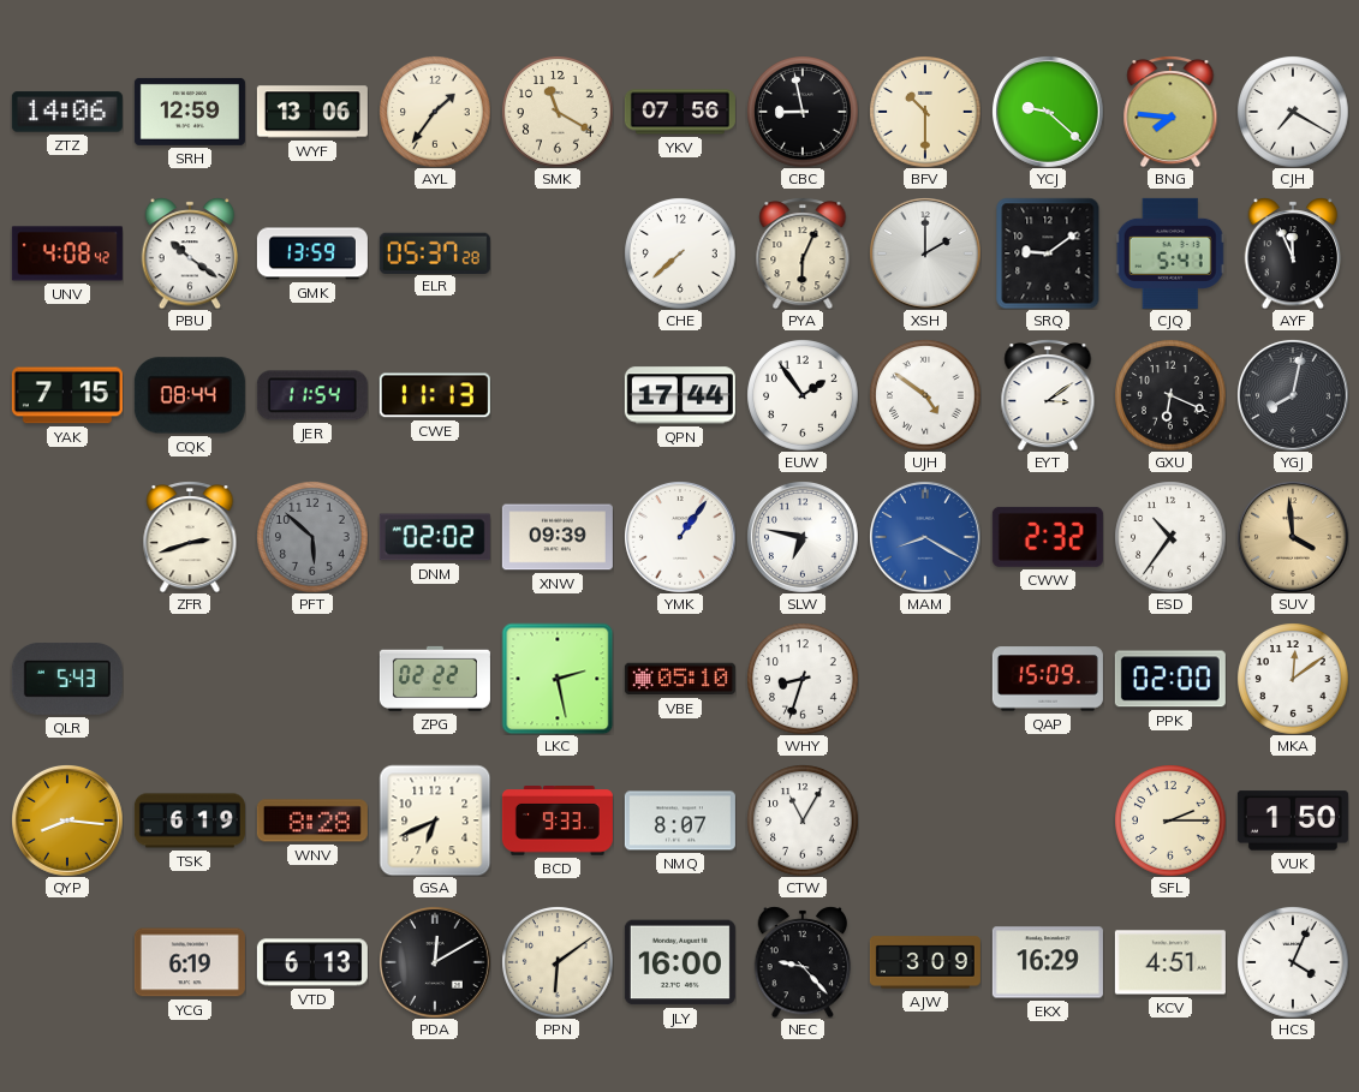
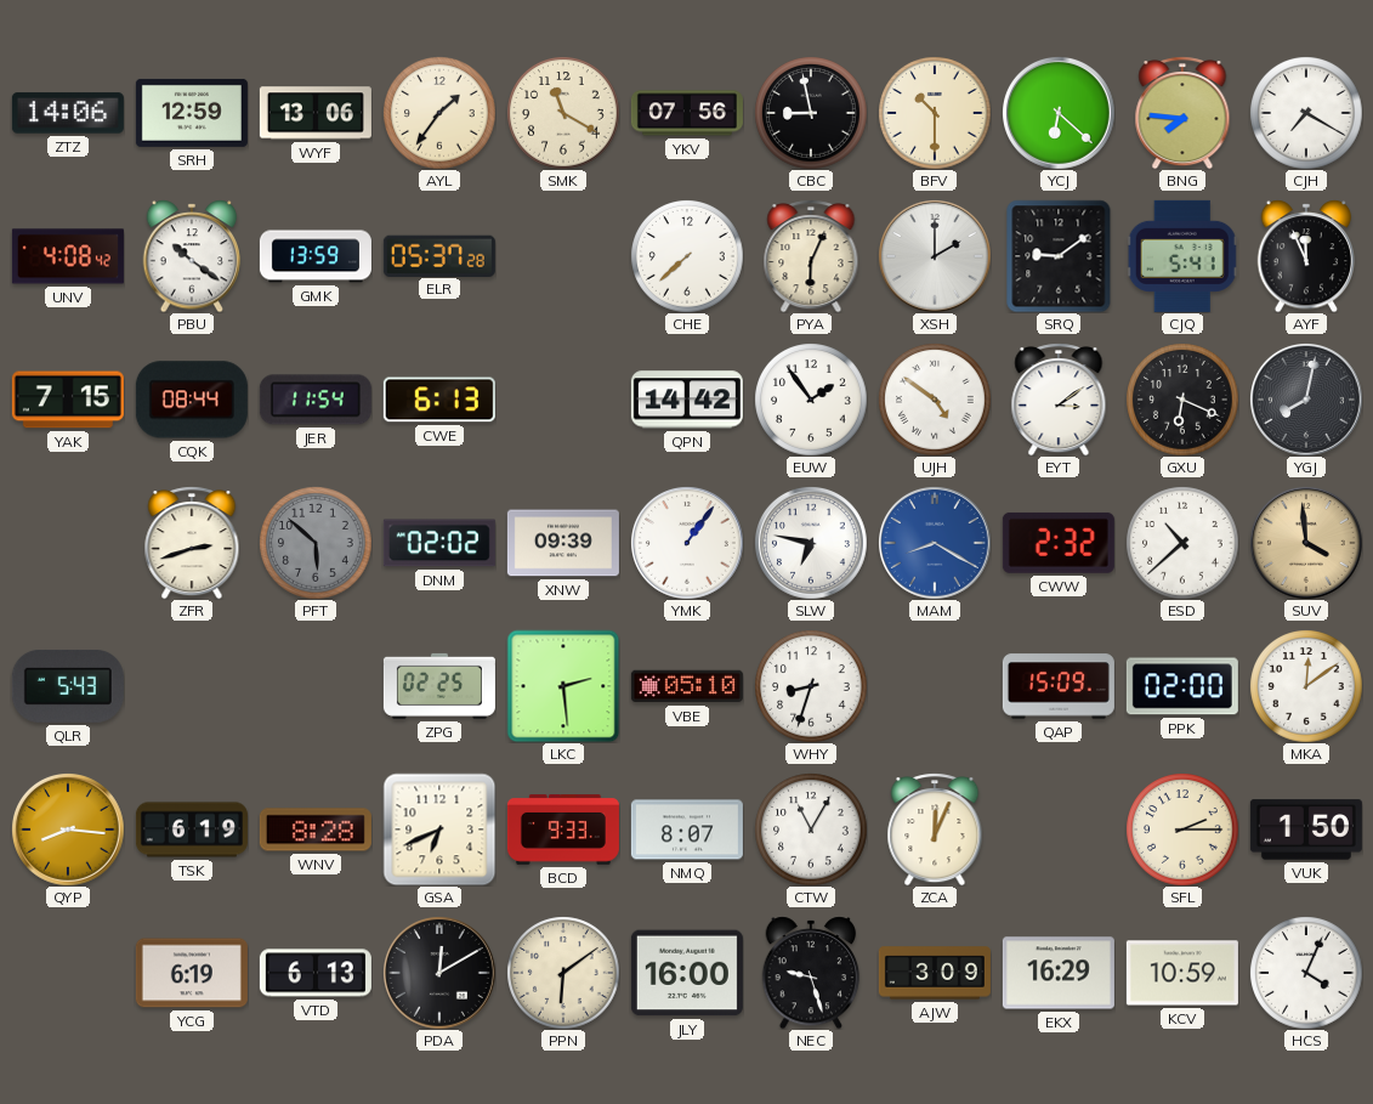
YCJ: 9:22 -> 6:22
CWE: 11:13 -> 6:13
QPN: 17:44 -> 14:42
ESD: 10:36 -> 10:38
ZPG: 02:22 -> 02:25
LKC: 2:28 -> 2:29
ZCA: none -> 12:04
NEC: 9:23 -> 9:27
KCV: 4:51 -> 10:59
